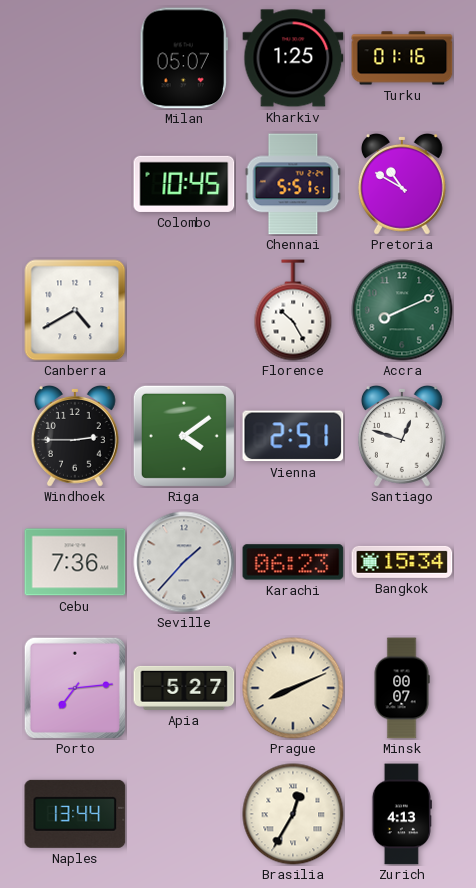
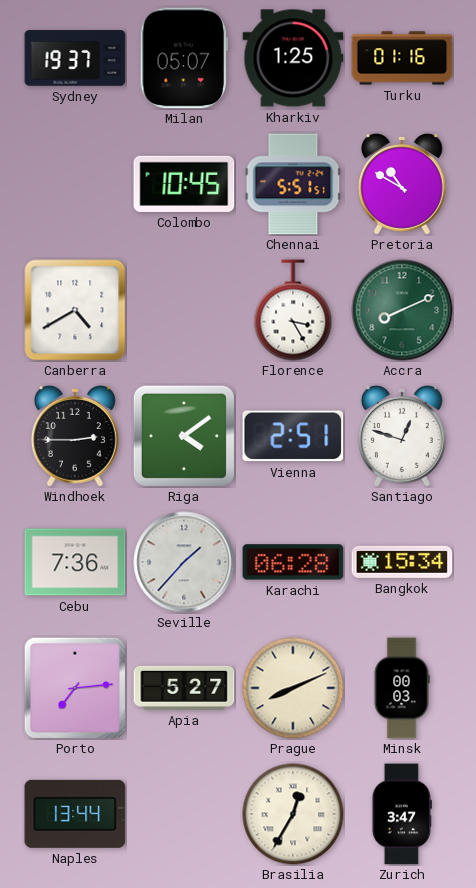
Sydney: none -> 19:37
Florence: 10:25 -> 3:25
Karachi: 06:23 -> 06:28
Minsk: 00:07 -> 00:03
Zurich: 4:13 -> 3:47
